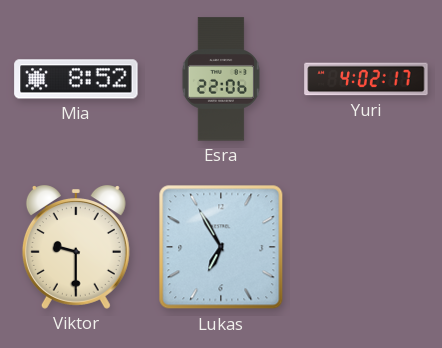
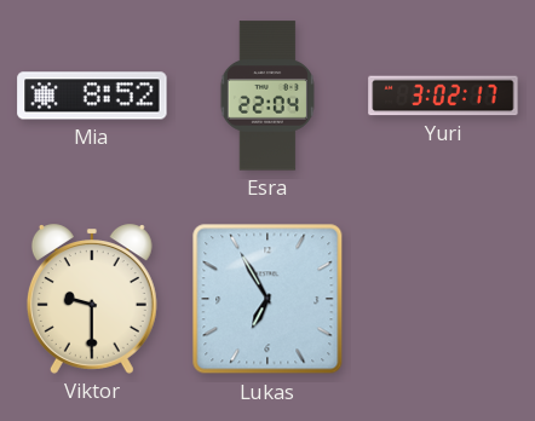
Esra: 22:06 -> 22:04
Yuri: 4:02 -> 3:02
